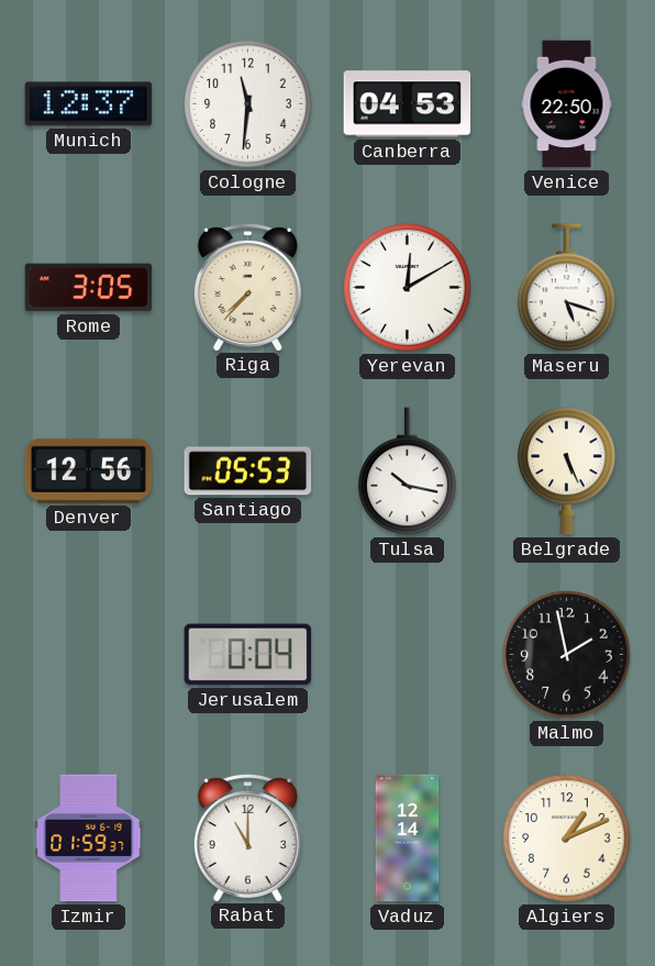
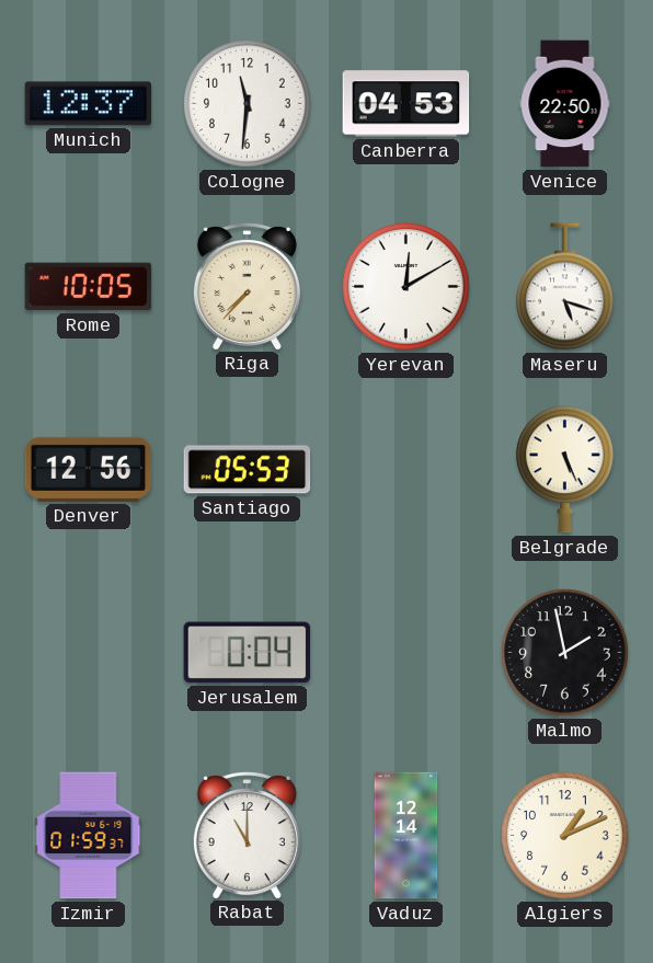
Rome: 3:05 -> 10:05
Tulsa: 10:17 -> none
